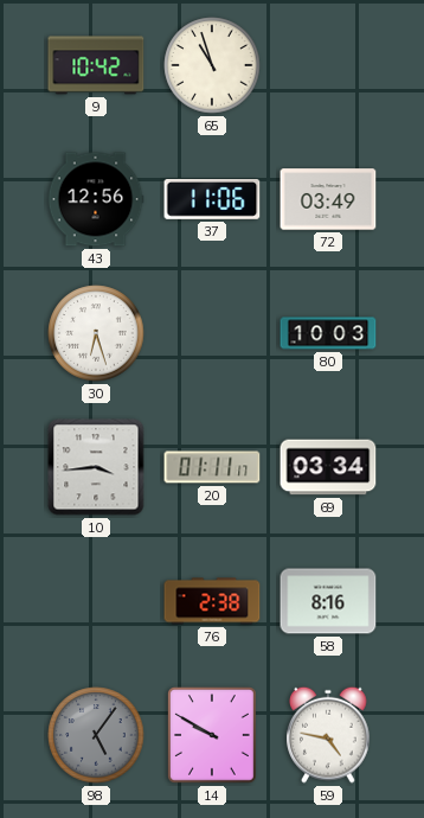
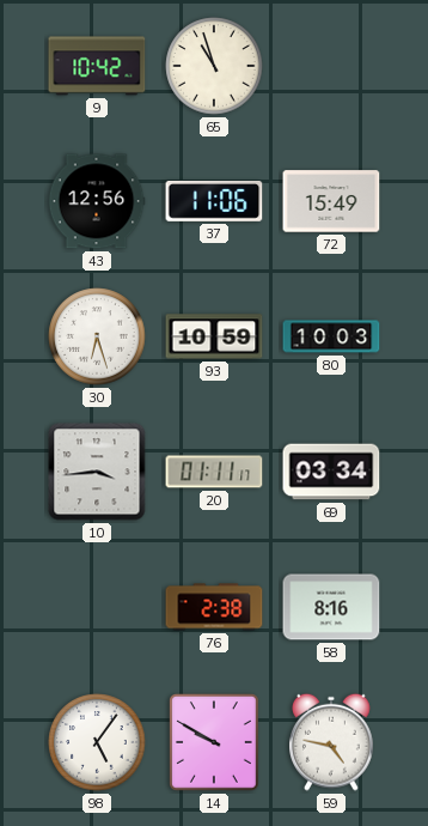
72: 03:49 -> 15:49
93: none -> 10:59
98 dial: grey -> white
